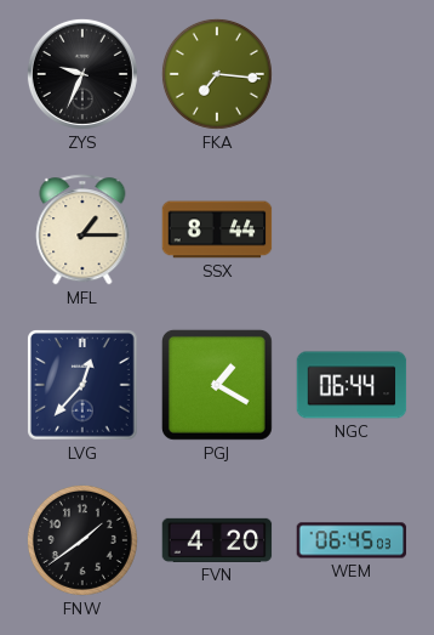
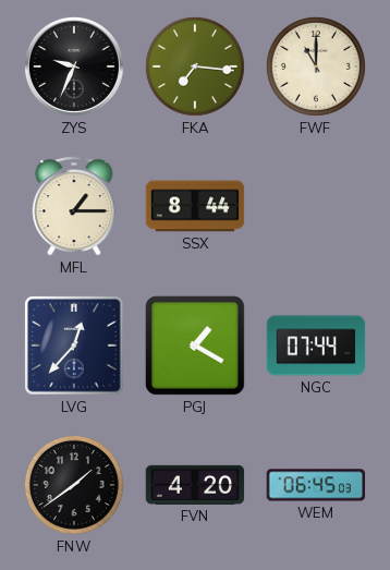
FWF: none -> 11:00
NGC: 06:44 -> 07:44
